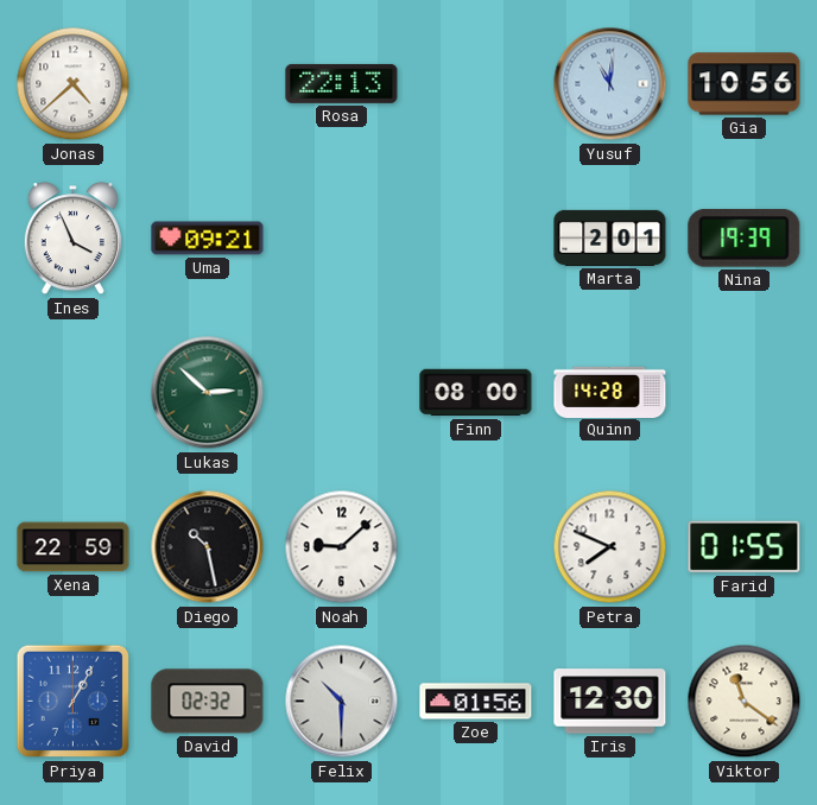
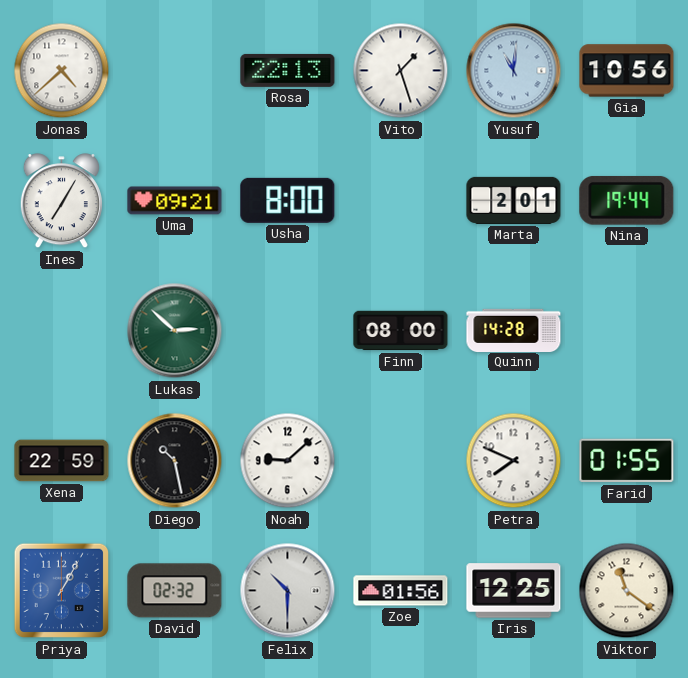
Vito: none -> 1:27
Ines: 3:56 -> 7:05
Usha: none -> 8:00
Nina: 19:39 -> 19:44
Iris: 12:30 -> 12:25
